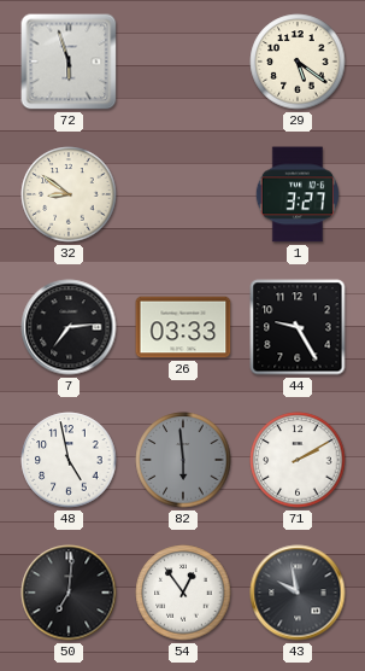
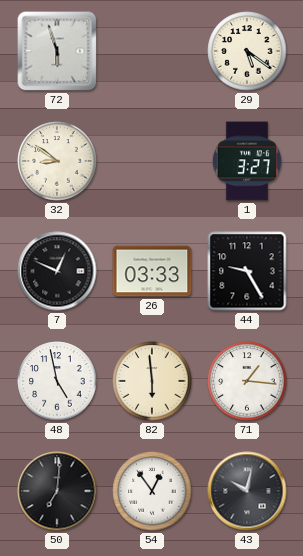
7: 7:14 -> 12:49
82 dial: grey -> cream
71: 2:10 -> 1:16
43: 9:58 -> 10:02
